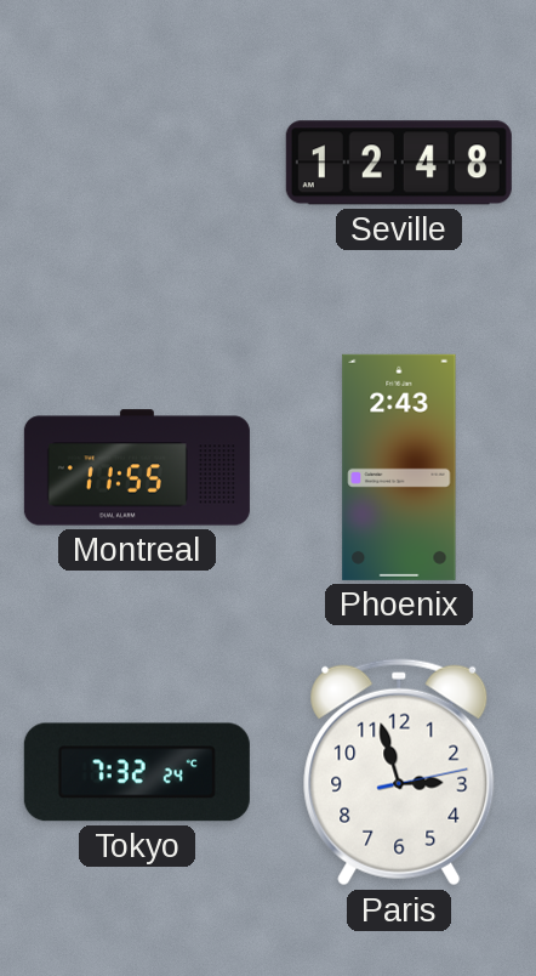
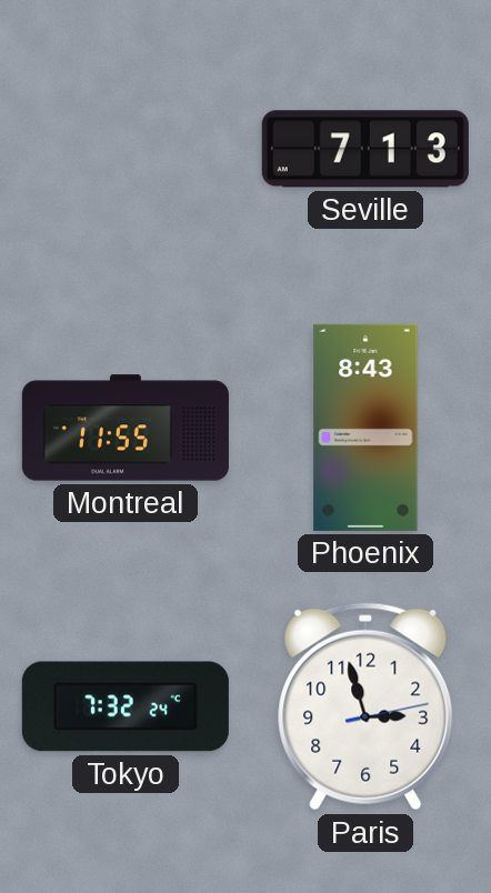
Seville: 12:48 -> 7:13
Phoenix: 2:43 -> 8:43
